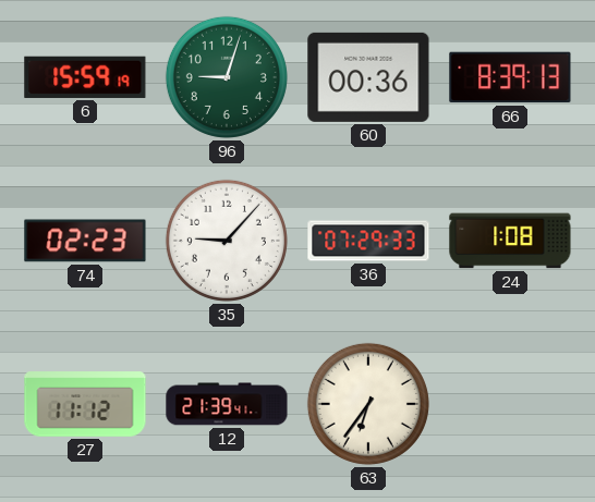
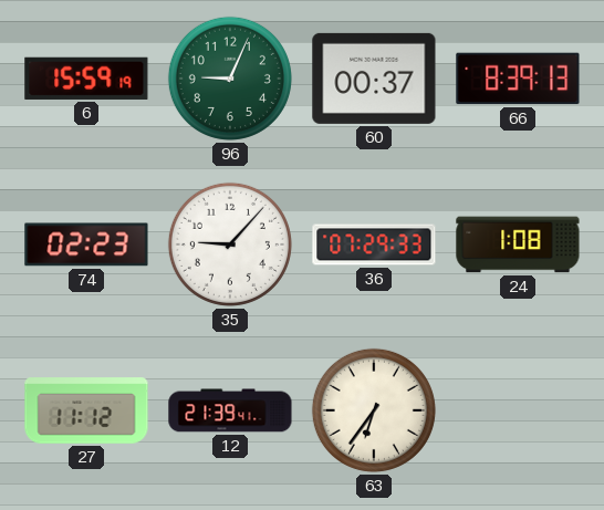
96: 9:03 -> 9:04
60: 00:36 -> 00:37
